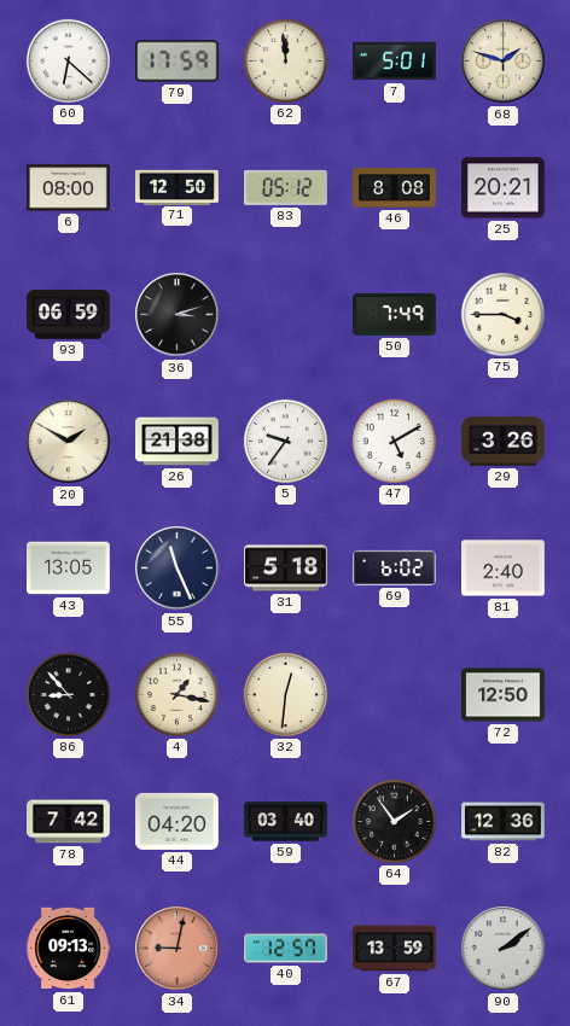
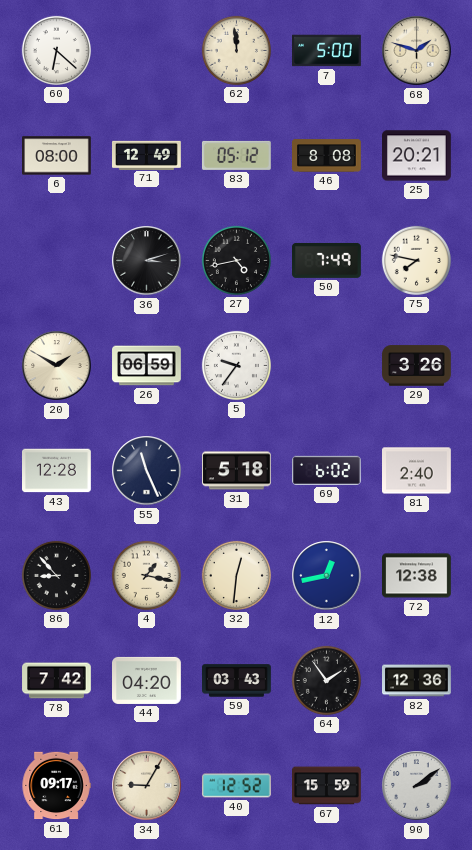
79: 17:59 -> none
7: 5:01 -> 5:00
71: 12:50 -> 12:49
93: 06:59 -> none
27: none -> 4:43
75: 3:45 -> 7:47
26: 21:38 -> 06:59
47: 5:10 -> none
43: 13:05 -> 12:28
12: none -> 12:43
72: 12:50 -> 12:38
59: 03:40 -> 03:43
61: 09:13 -> 09:17
34: 9:02 -> 9:05
34 dial: salmon -> cream
40: 12:57 -> 12:52
67: 13:59 -> 15:59
